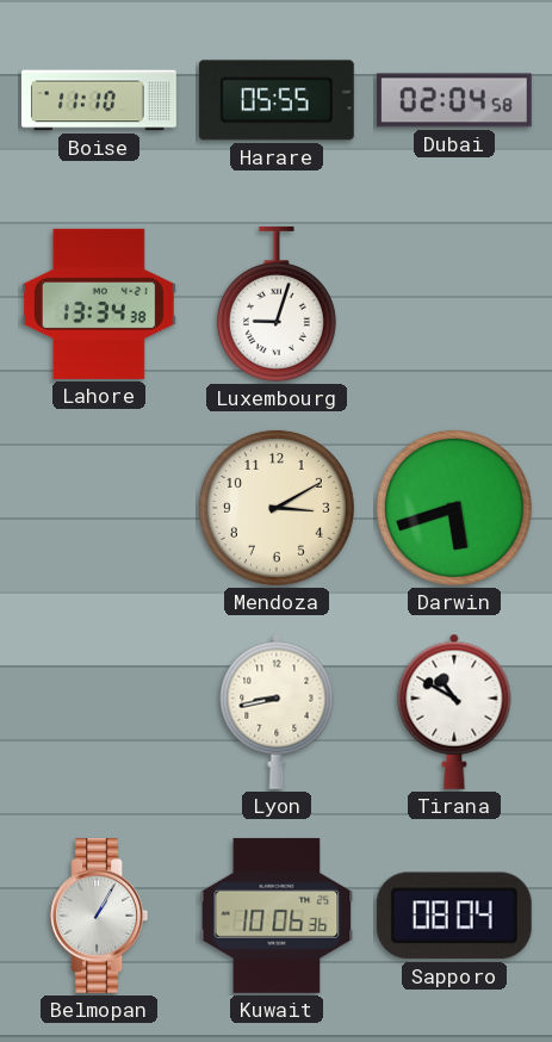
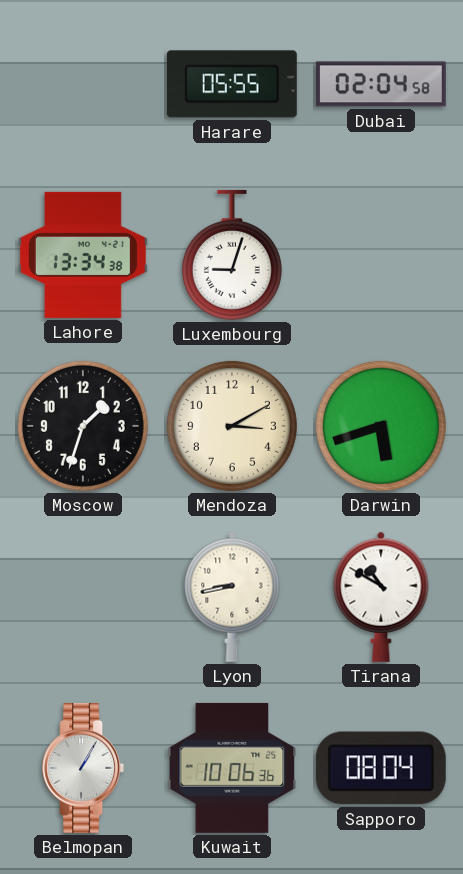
Boise: 11:10 -> none
Moscow: none -> 1:33
